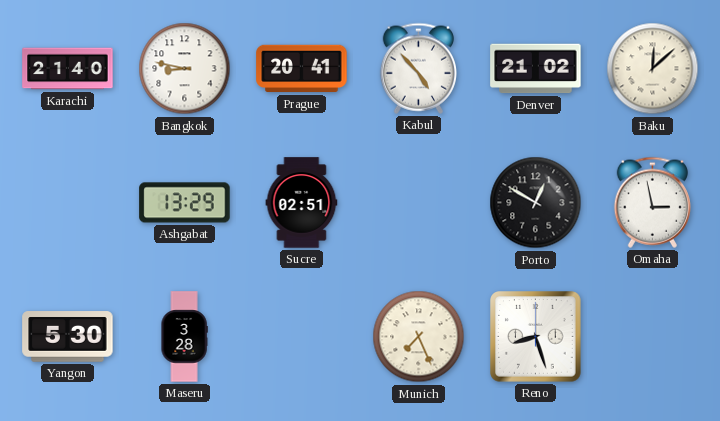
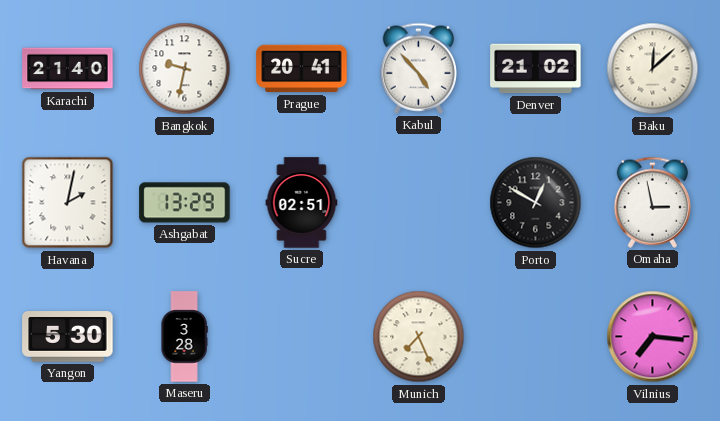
Bangkok: 8:47 -> 9:32
Havana: none -> 2:02
Reno: 8:27 -> none
Vilnius: none -> 7:16
